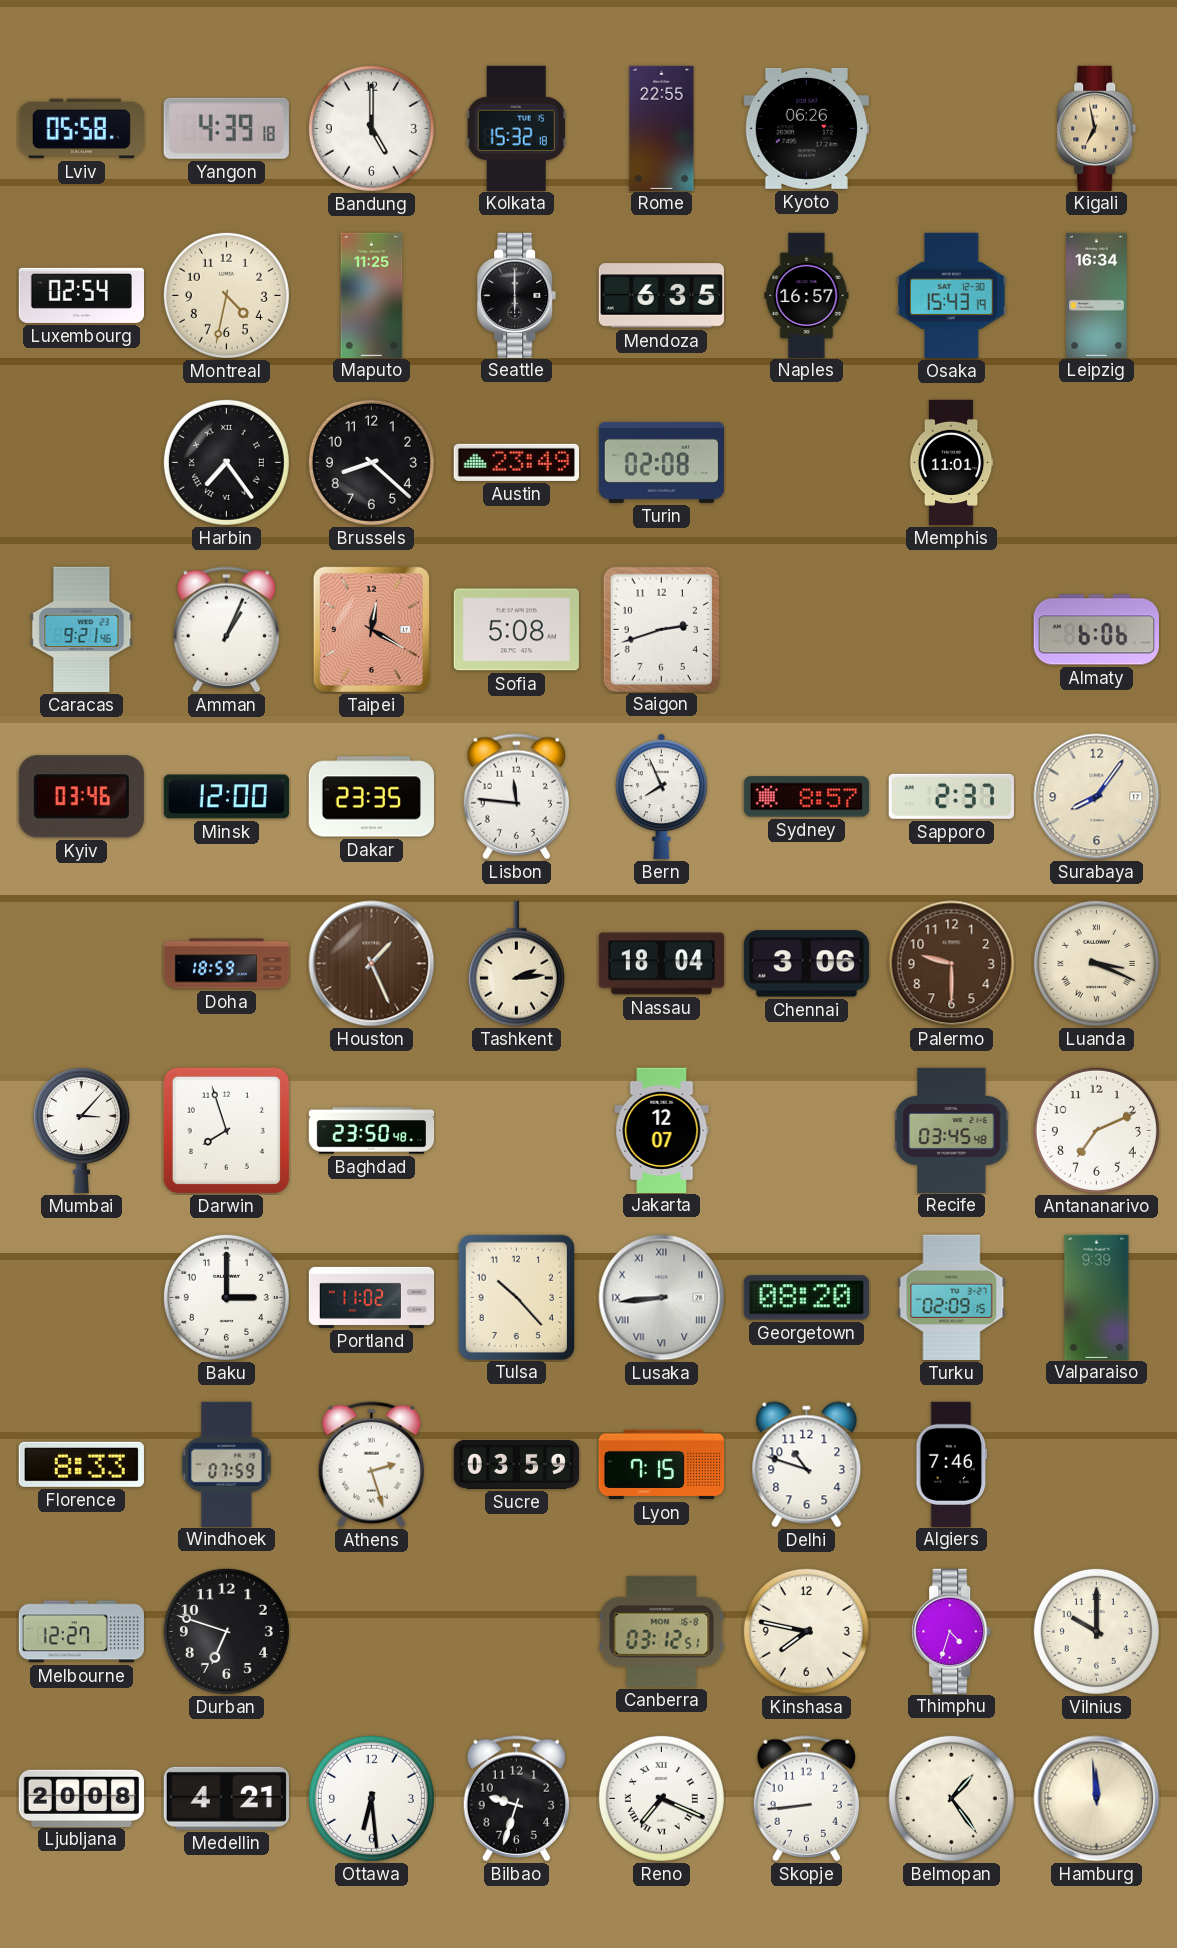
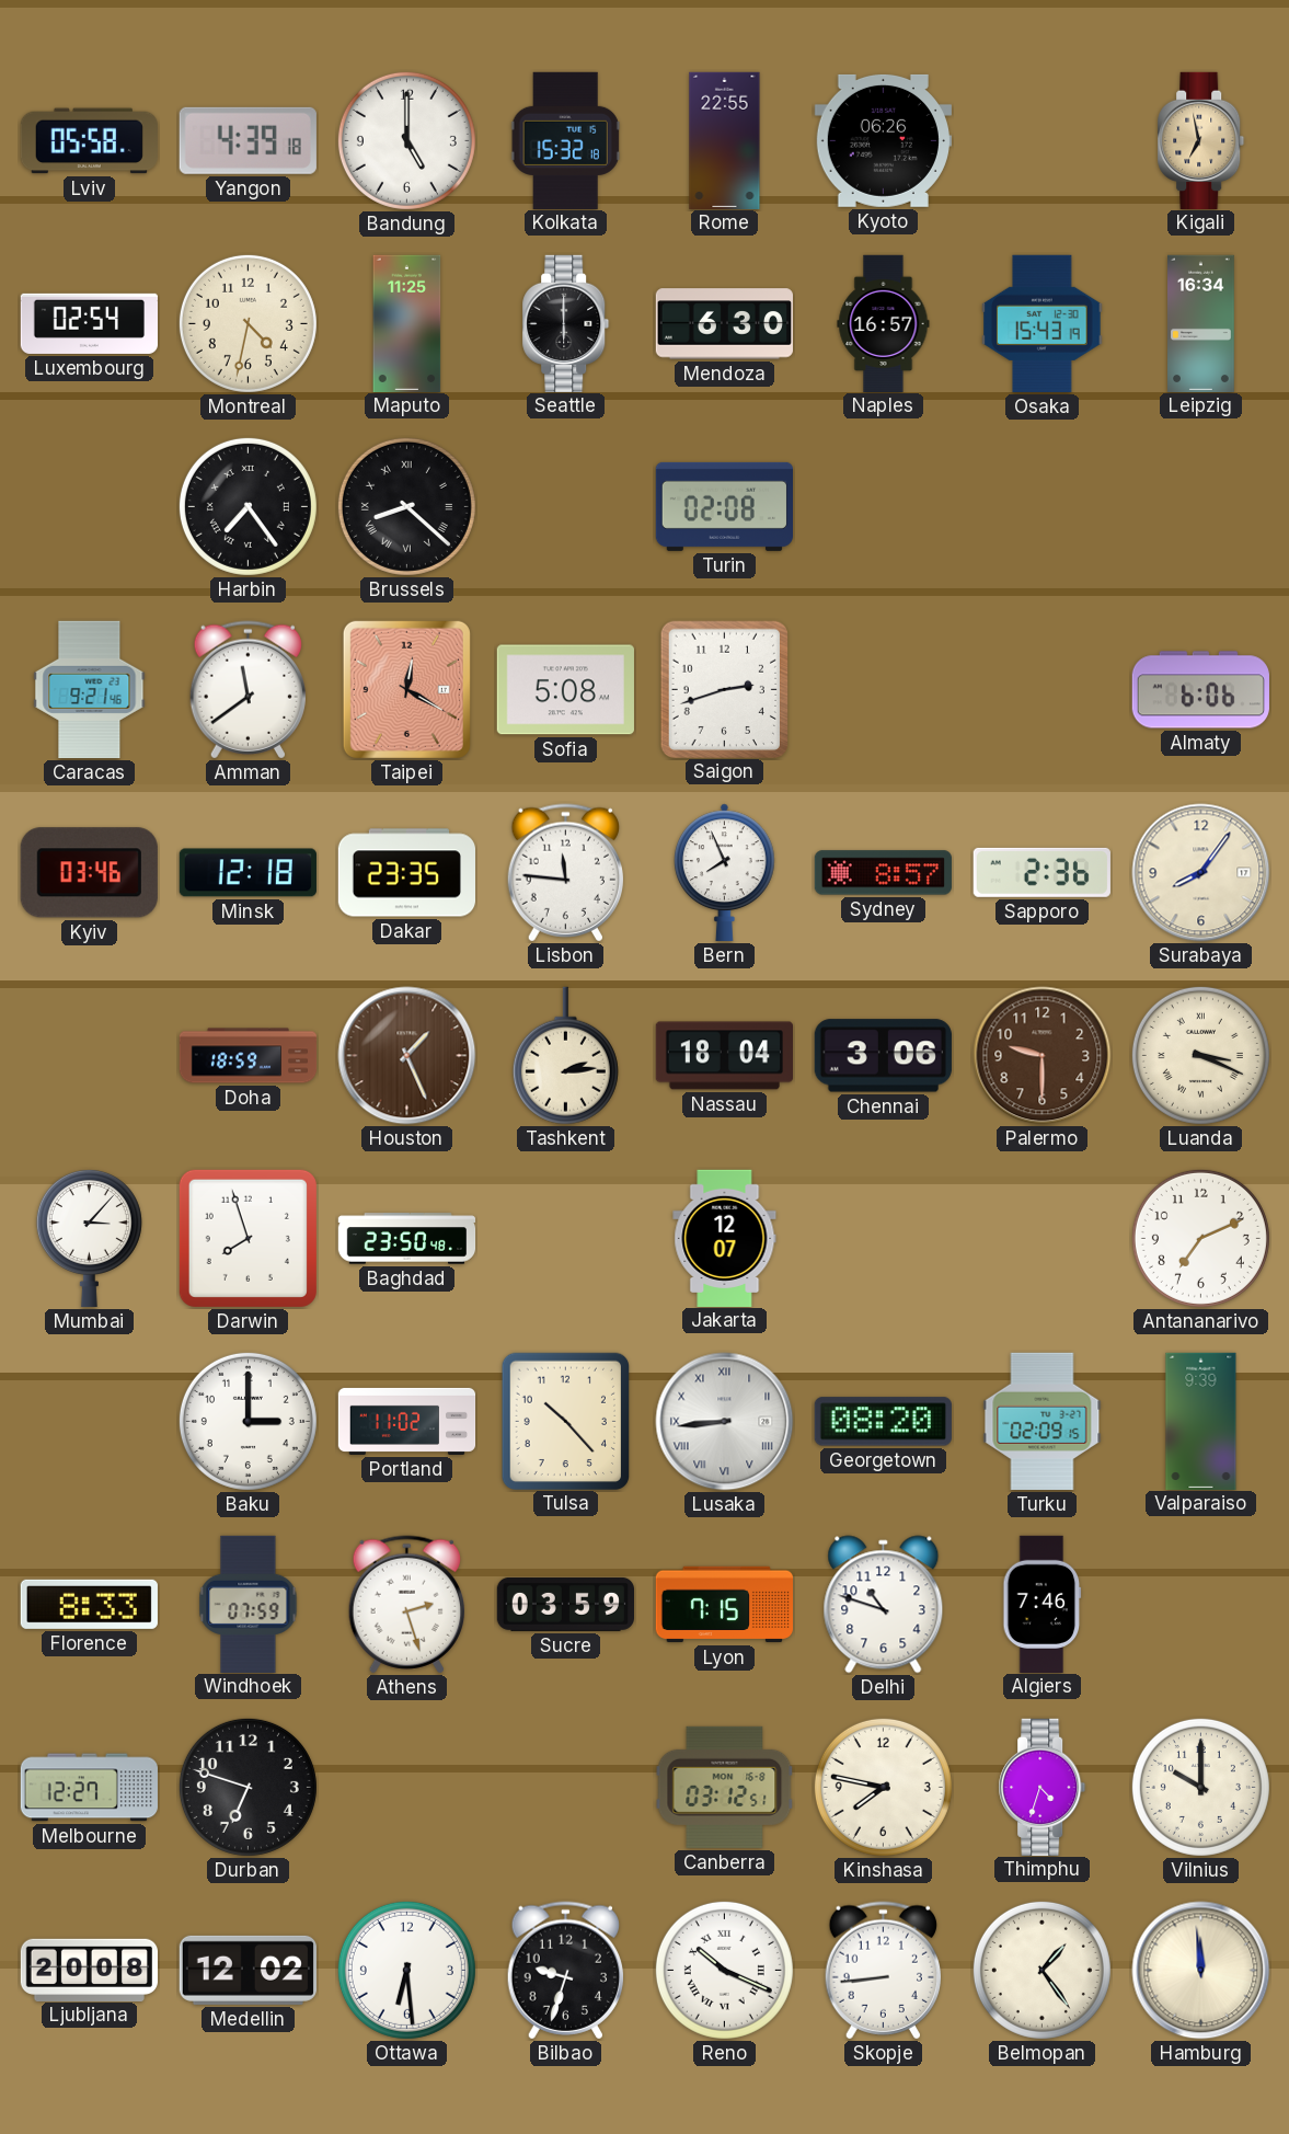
Mendoza: 6:35 -> 6:30
Brussels numerals: Arabic -> Roman
Austin: 23:49 -> none
Memphis: 11:01 -> none
Amman: 1:04 -> 11:39
Minsk: 12:00 -> 12:18
Sapporo: 2:37 -> 2:36
Recife: 03:45 -> none
Medellin: 4:21 -> 12:02
Reno: 7:19 -> 10:19
